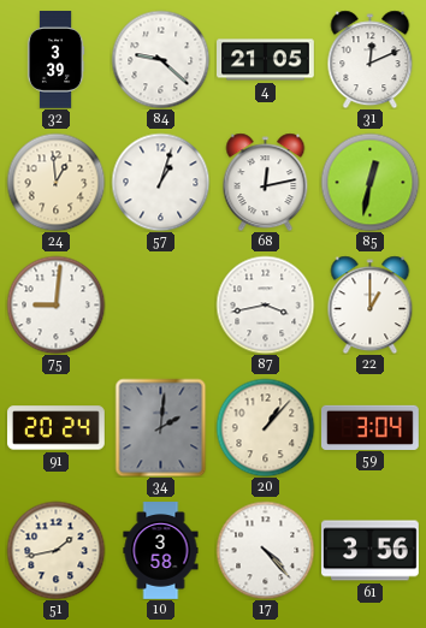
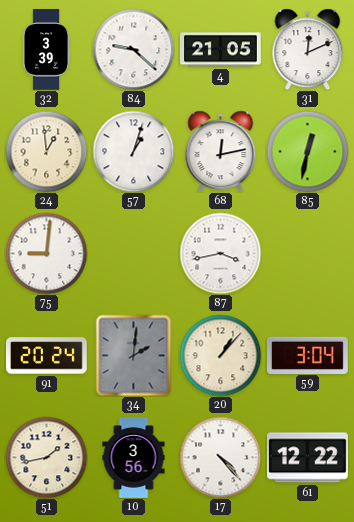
22: 1:00 -> none
10: 3:58 -> 3:56
61: 3:56 -> 12:22
